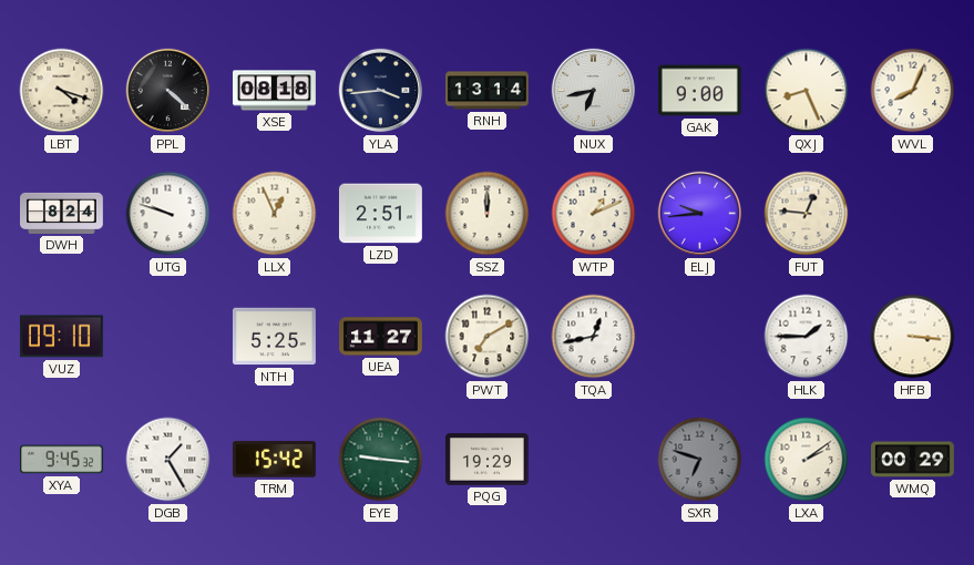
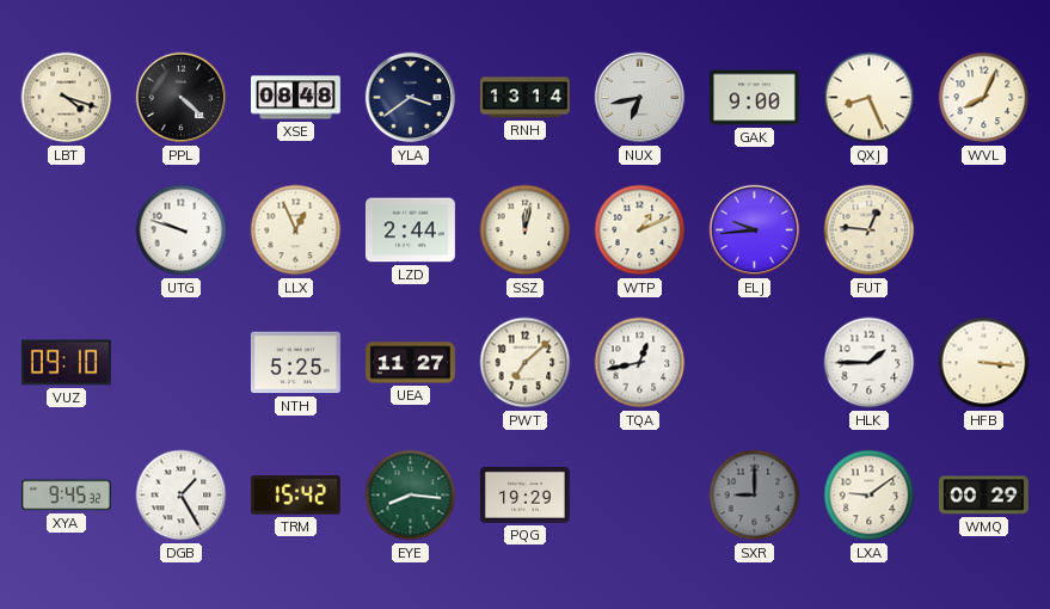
XSE: 08:18 -> 08:48
YLA: 3:44 -> 3:39
DWH: 8:24 -> none
LZD: 2:51 -> 2:44
SSZ: 12:00 -> 12:02
PWT: 7:10 -> 7:08
EYE: 9:16 -> 8:16
SXR: 6:48 -> 9:00
LXA: 2:09 -> 9:09
